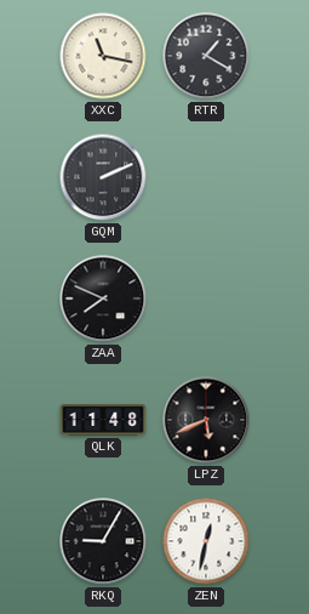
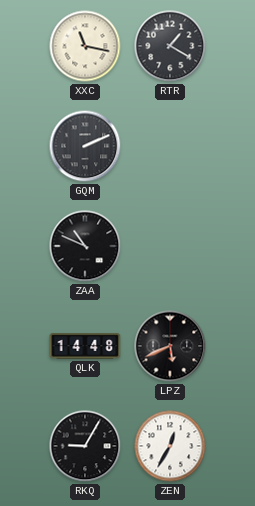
ZAA: 7:49 -> 10:49
QLK: 11:48 -> 14:48
ZEN: 12:32 -> 12:35
